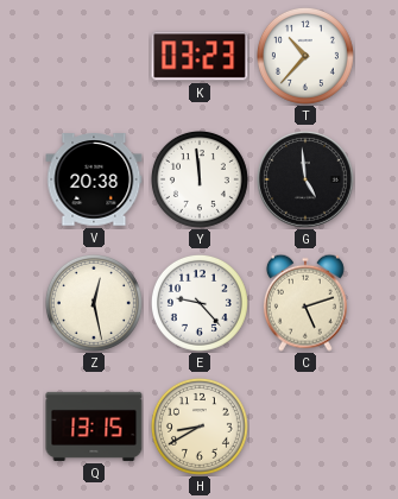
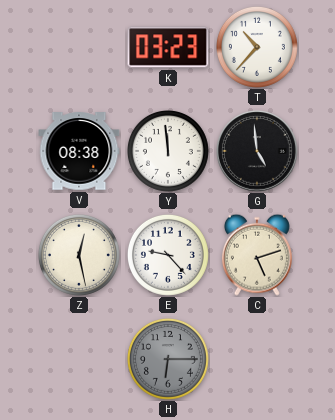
V: 20:38 -> 08:38
Q: 13:15 -> none
H: 8:40 -> 6:15
H dial: cream -> grey
